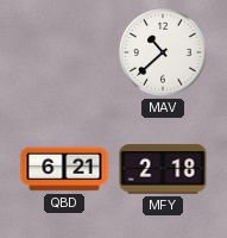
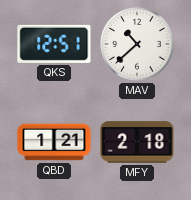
QKS: none -> 12:51
QBD: 6:21 -> 1:21
